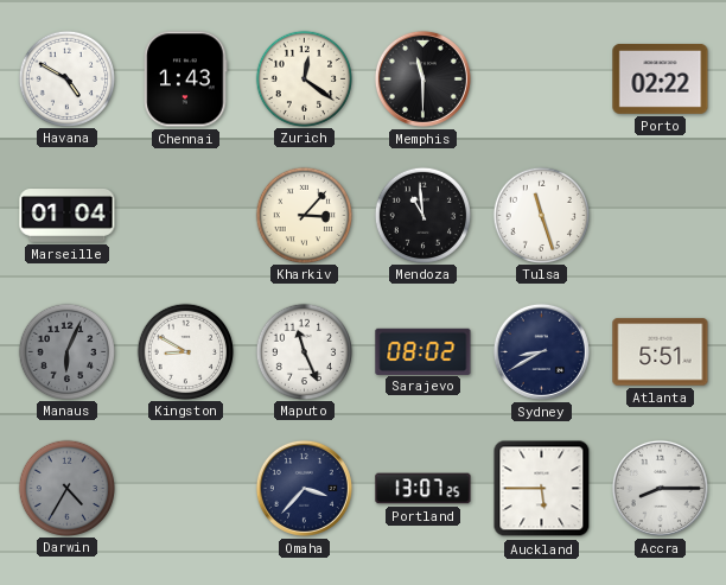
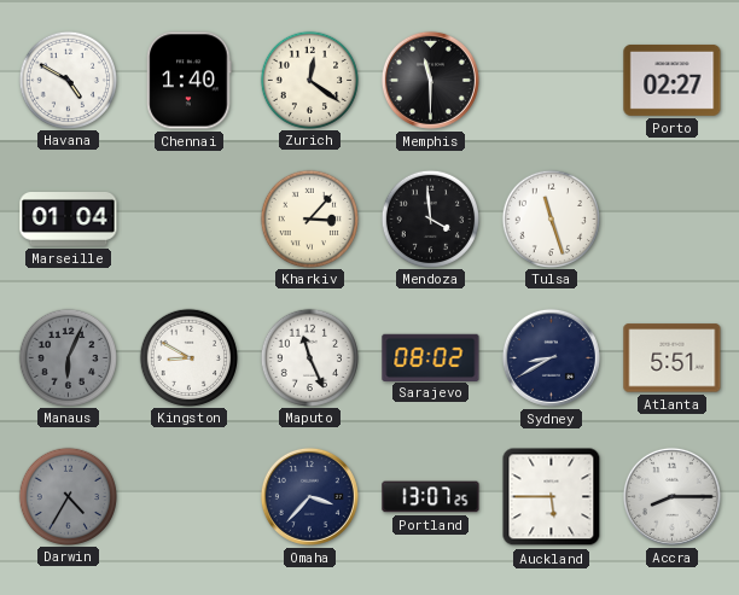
Chennai: 1:43 -> 1:40
Porto: 02:22 -> 02:27
Mendoza: 10:59 -> 3:59
